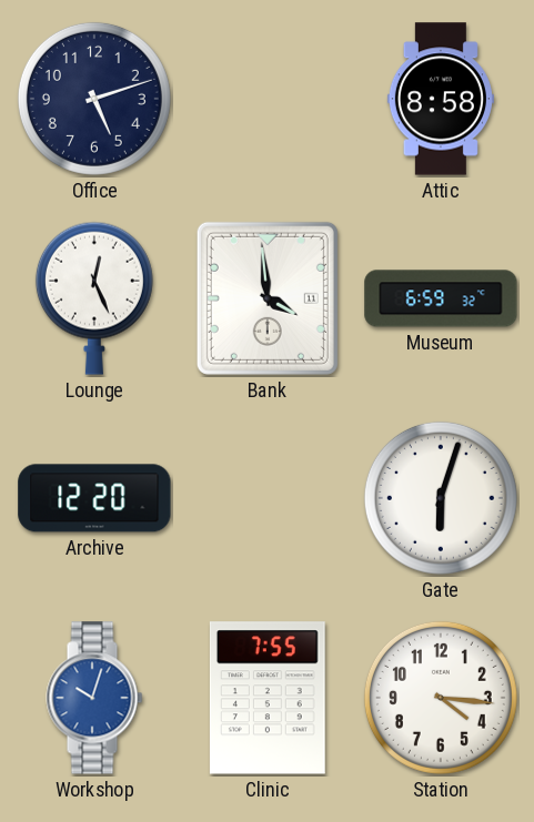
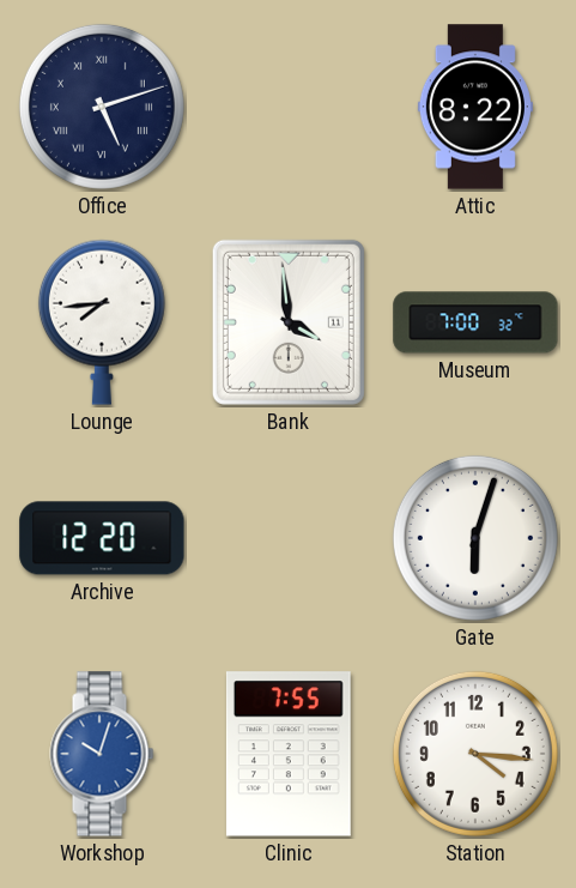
Office numerals: Arabic -> Roman
Attic: 8:58 -> 8:22
Lounge: 12:26 -> 7:44
Museum: 6:59 -> 7:00
